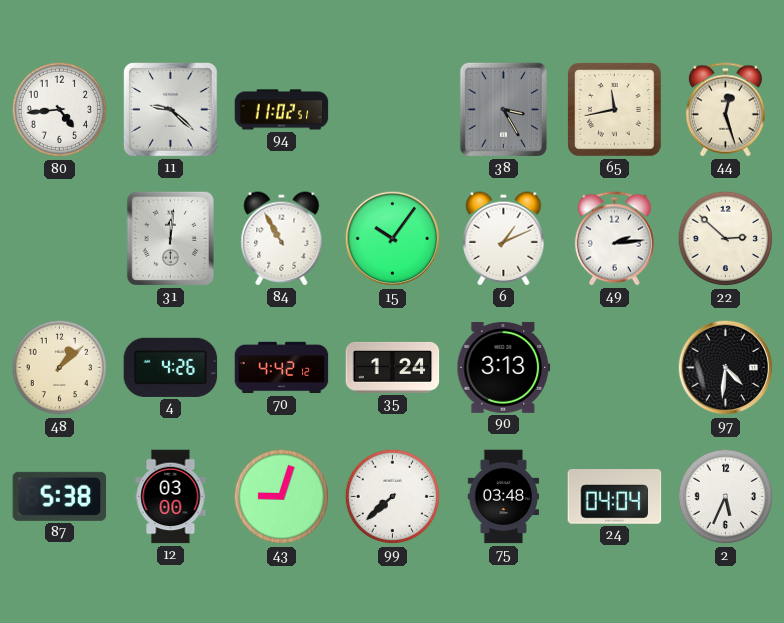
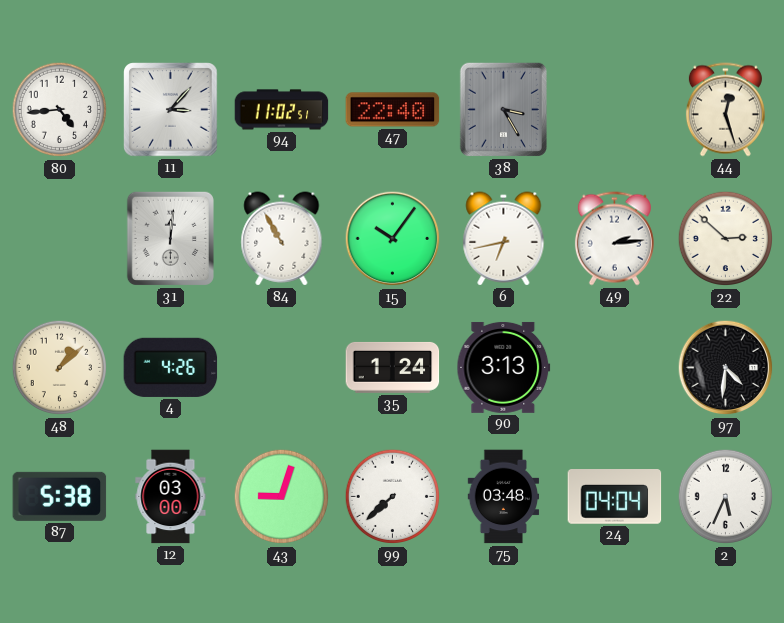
11: 9:22 -> 3:07
47: none -> 22:40
65: 11:43 -> none
6: 1:11 -> 6:43
70: 4:42 -> none
